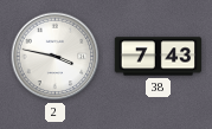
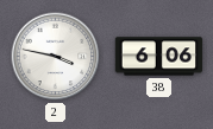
38: 7:43 -> 6:06
